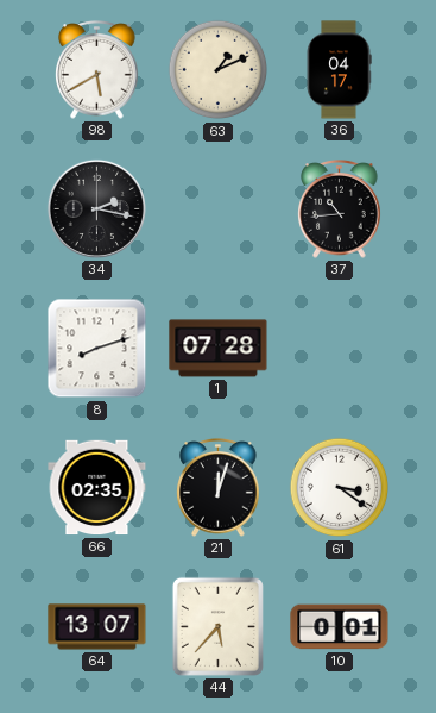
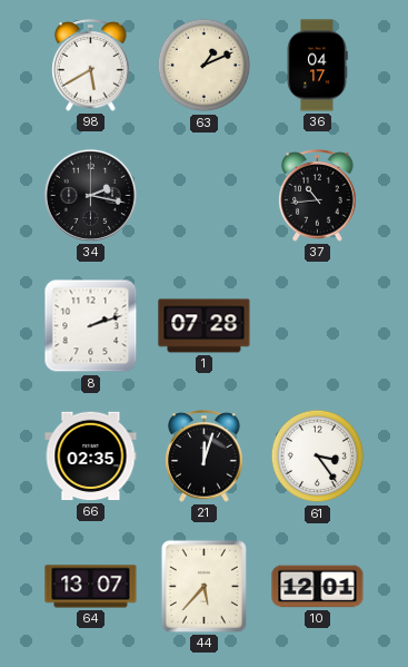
8: 8:12 -> 2:12
61: 3:21 -> 3:24
10: 0:01 -> 12:01
